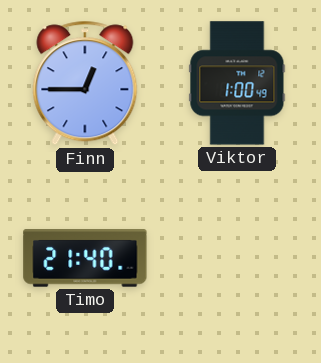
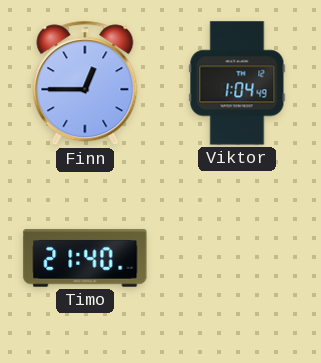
Viktor: 1:00 -> 1:04
